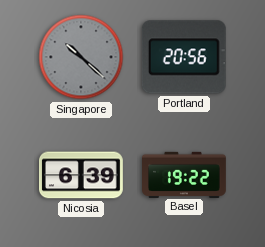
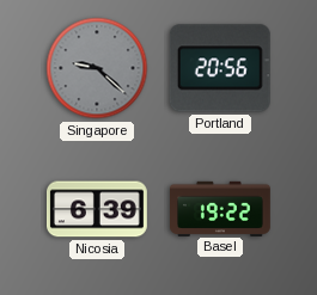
Singapore: 10:22 -> 9:22
